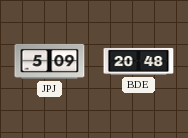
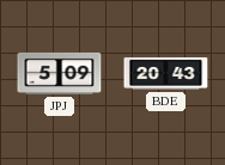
BDE: 20:48 -> 20:43
